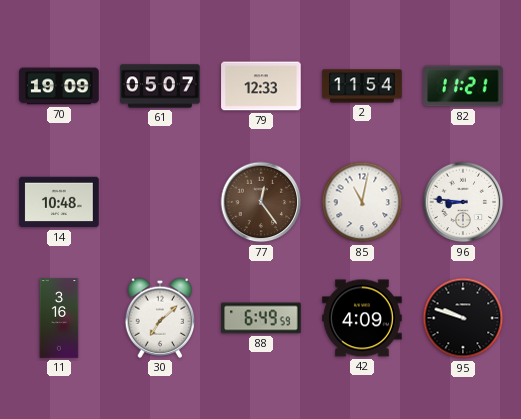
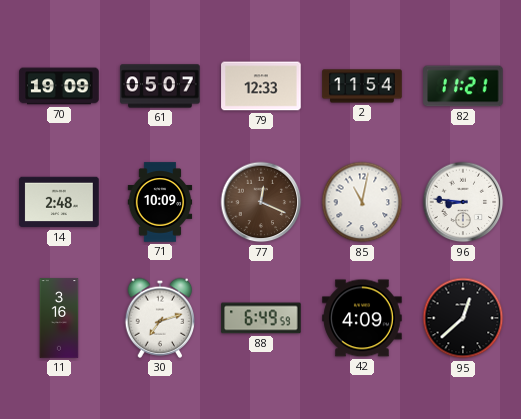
14: 10:48 -> 2:48
71: none -> 10:09
77: 12:24 -> 12:19
30: 7:08 -> 7:12
95: 9:48 -> 12:38
